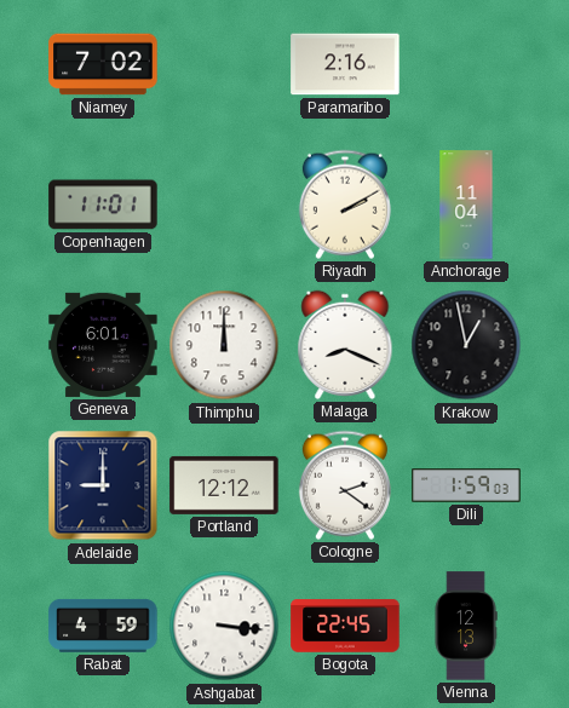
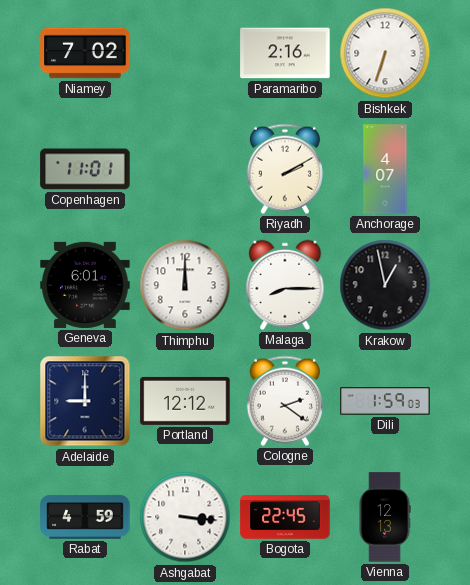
Bishkek: none -> 6:33
Anchorage: 11:04 -> 4:07
Malaga: 8:19 -> 8:15
